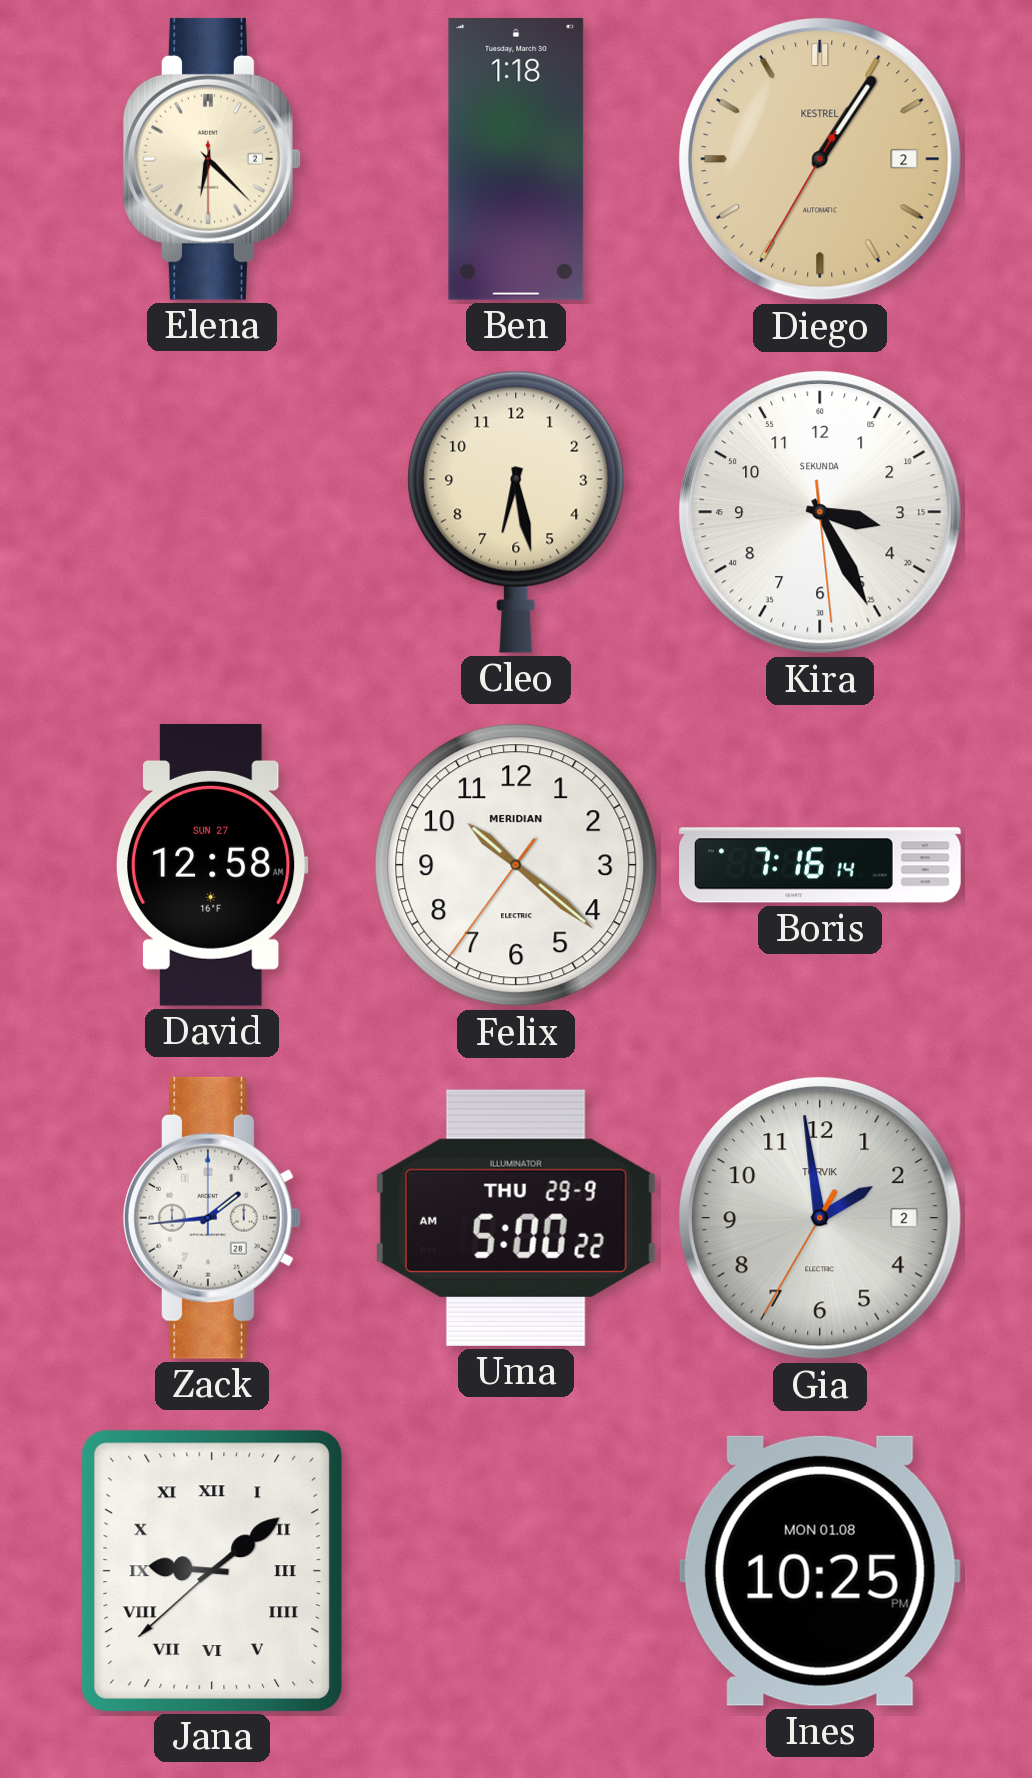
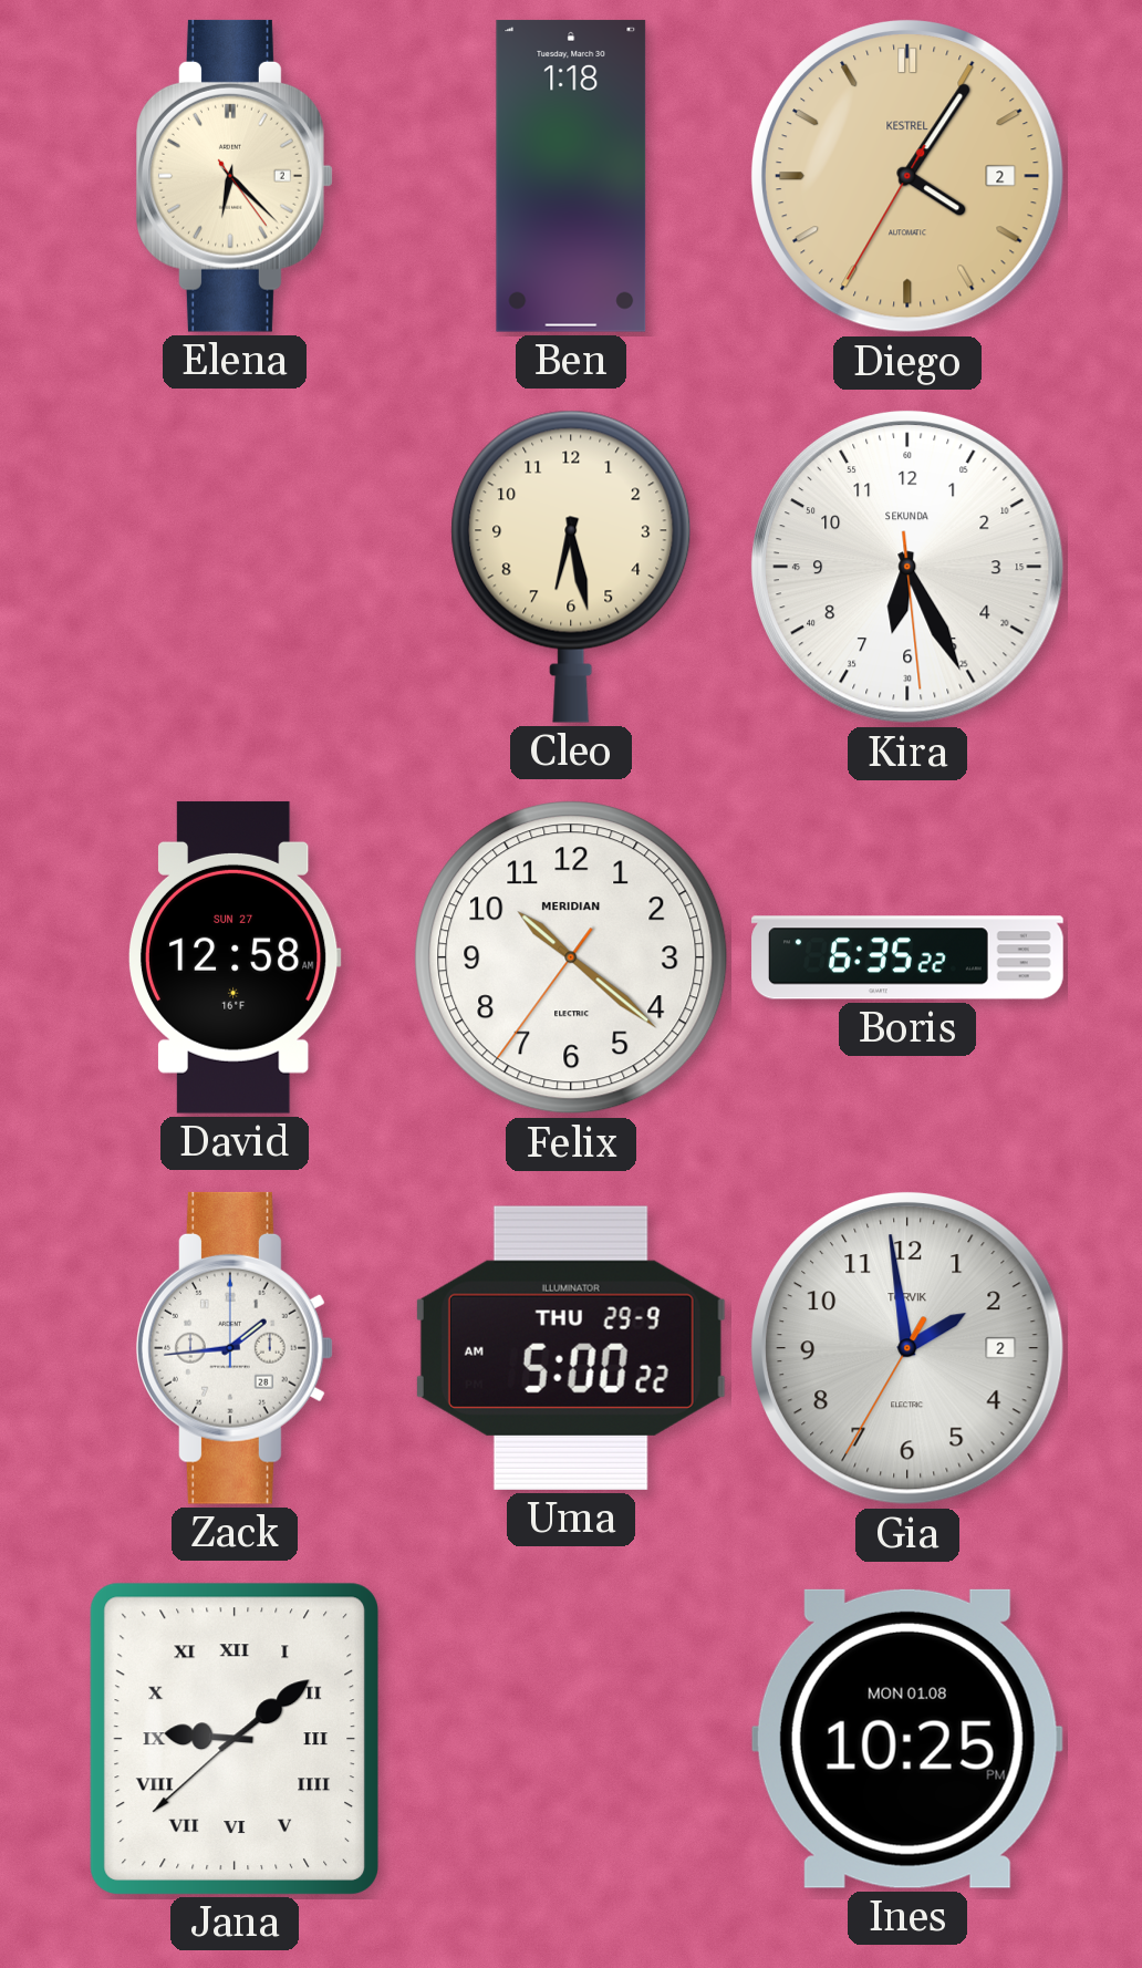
Elena: 6:22:30 -> 6:22:24
Diego: 1:05 -> 4:05
Kira: 3:25 -> 6:25
Boris: 7:16 -> 6:35
